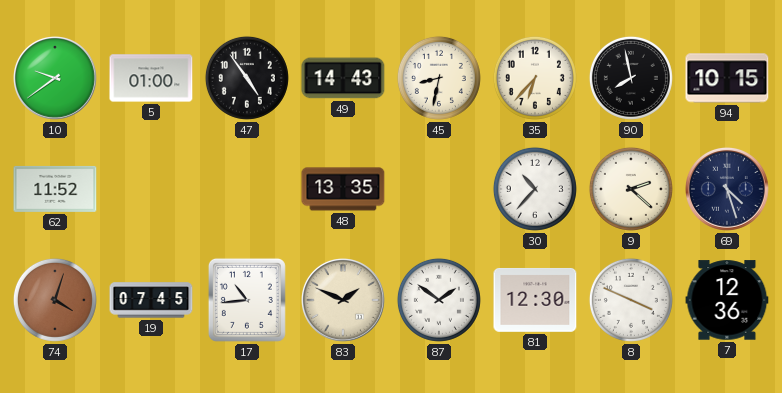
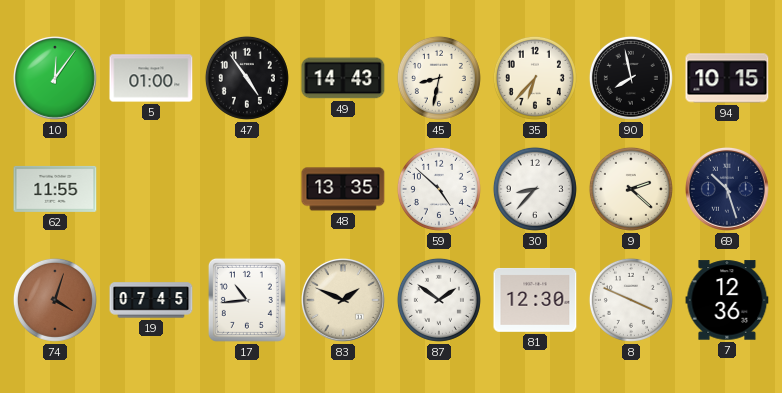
10: 9:39 -> 12:06
62: 11:52 -> 11:55
59: none -> 4:52
30: 10:37 -> 8:37
69: 4:27 -> 10:27
